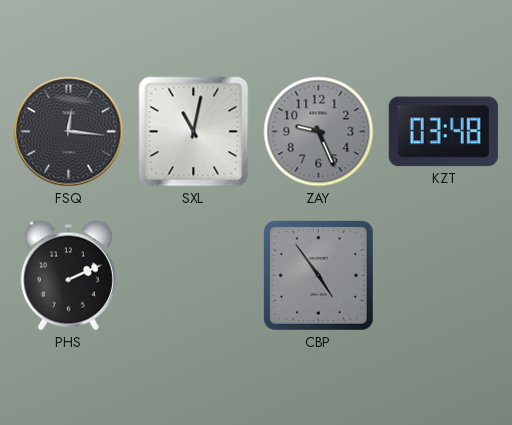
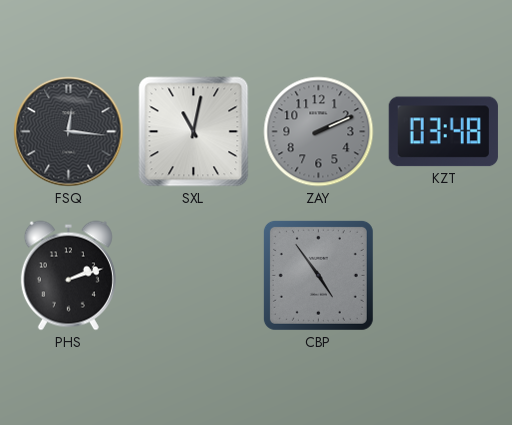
ZAY: 9:26 -> 2:11
PHS: 2:11 -> 2:12
